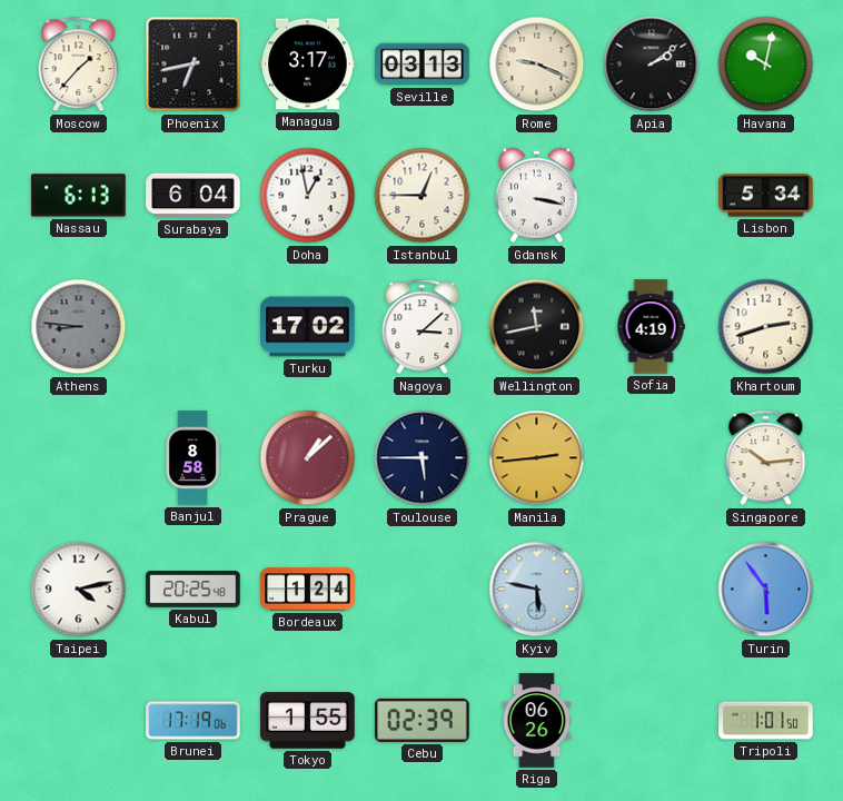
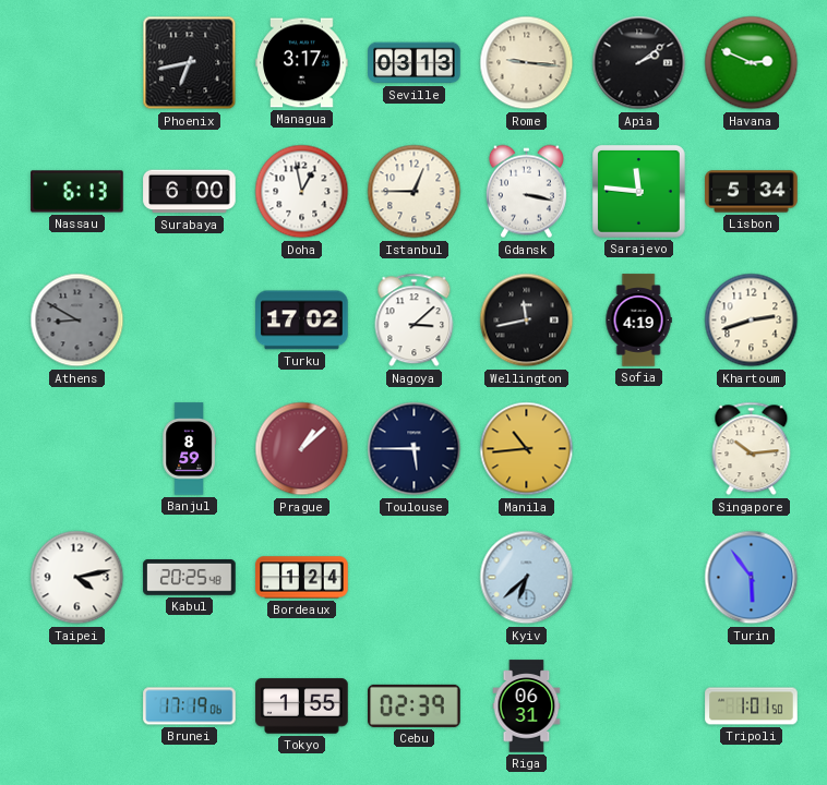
Moscow: 1:37 -> none
Rome: 9:19 -> 9:16
Havana: 10:02 -> 2:49
Surabaya: 6:04 -> 6:00
Sarajevo: none -> 11:46
Athens: 8:46 -> 8:50
Banjul: 8:58 -> 8:59
Manila: 2:44 -> 10:44
Kyiv: 5:47 -> 6:38
Riga: 06:26 -> 06:31
